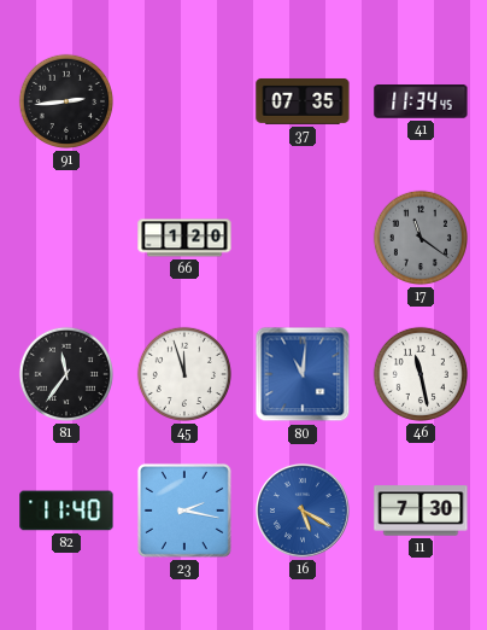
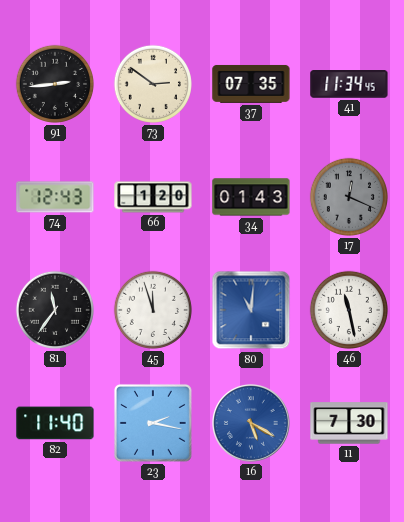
73: none -> 2:51
74: none -> 12:43
34: none -> 01:43
17: 11:21 -> 12:19
